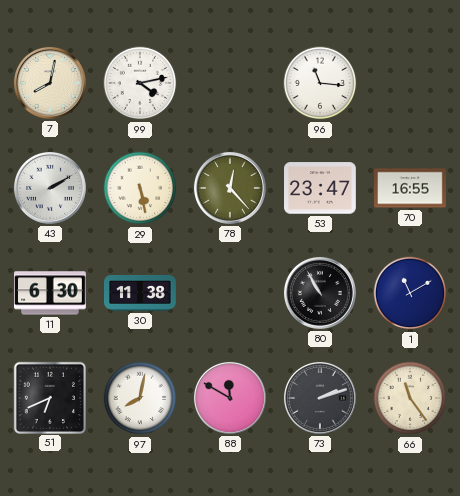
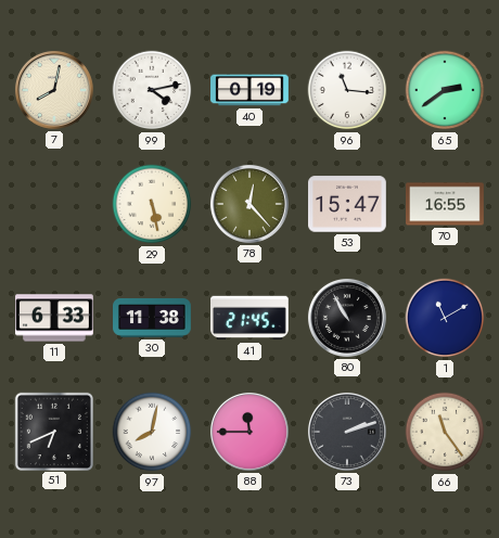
40: none -> 0:19
65: none -> 2:39
43: 2:10 -> none
53: 23:47 -> 15:47
11: 6:30 -> 6:33
41: none -> 21:45
88: 11:50 -> 11:45
